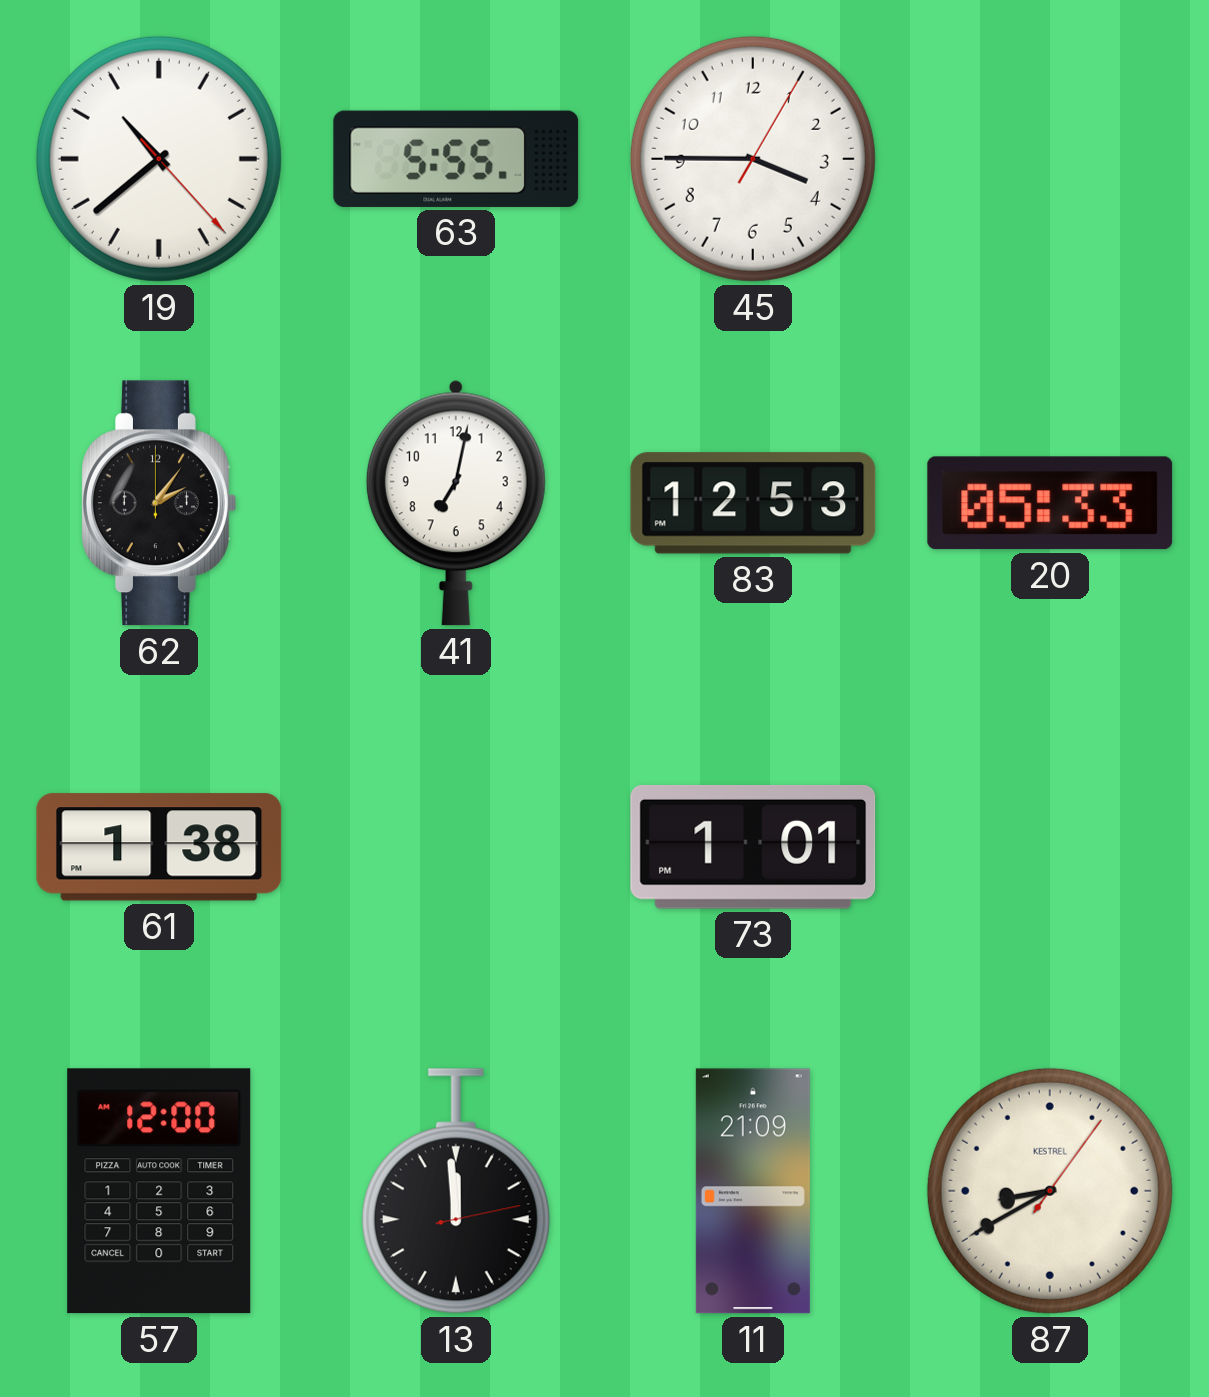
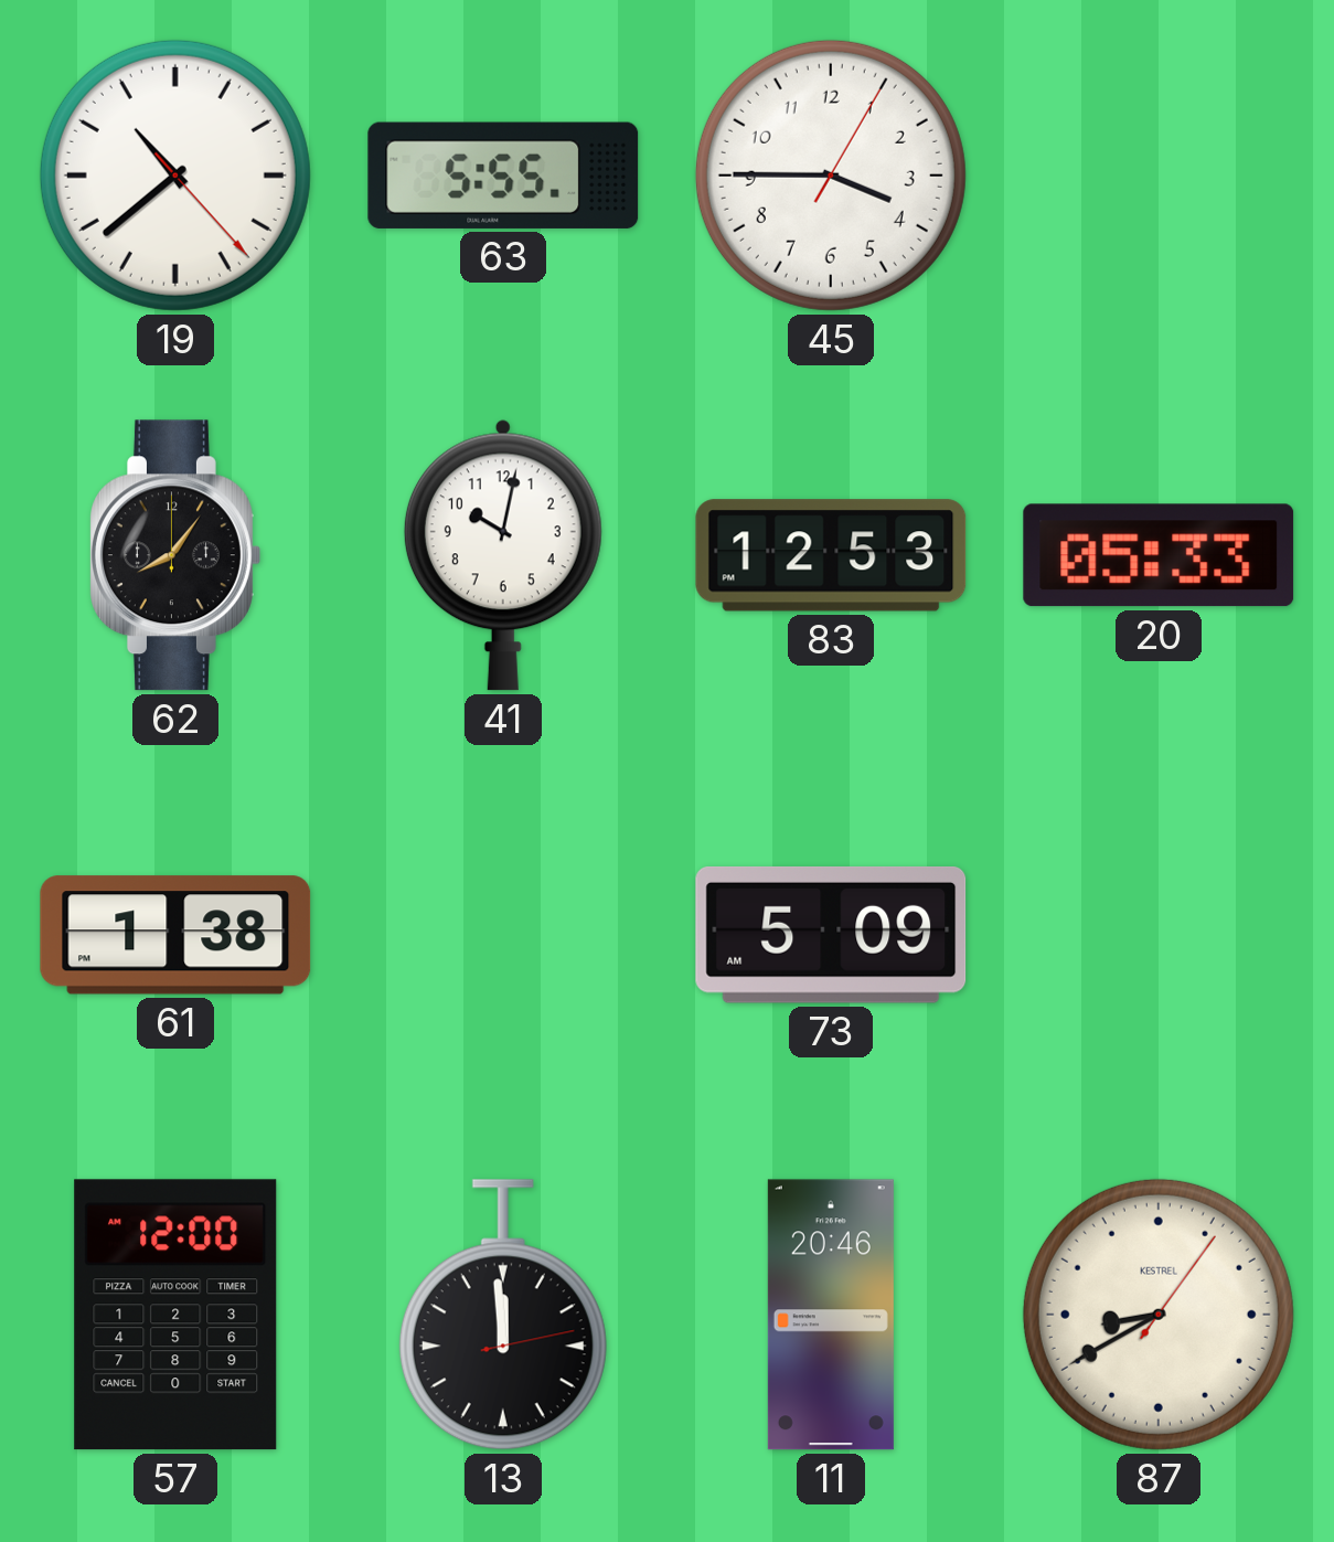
62: 2:06 -> 8:06
41: 7:02 -> 10:02
73: 1:01 -> 5:09
11: 21:09 -> 20:46
